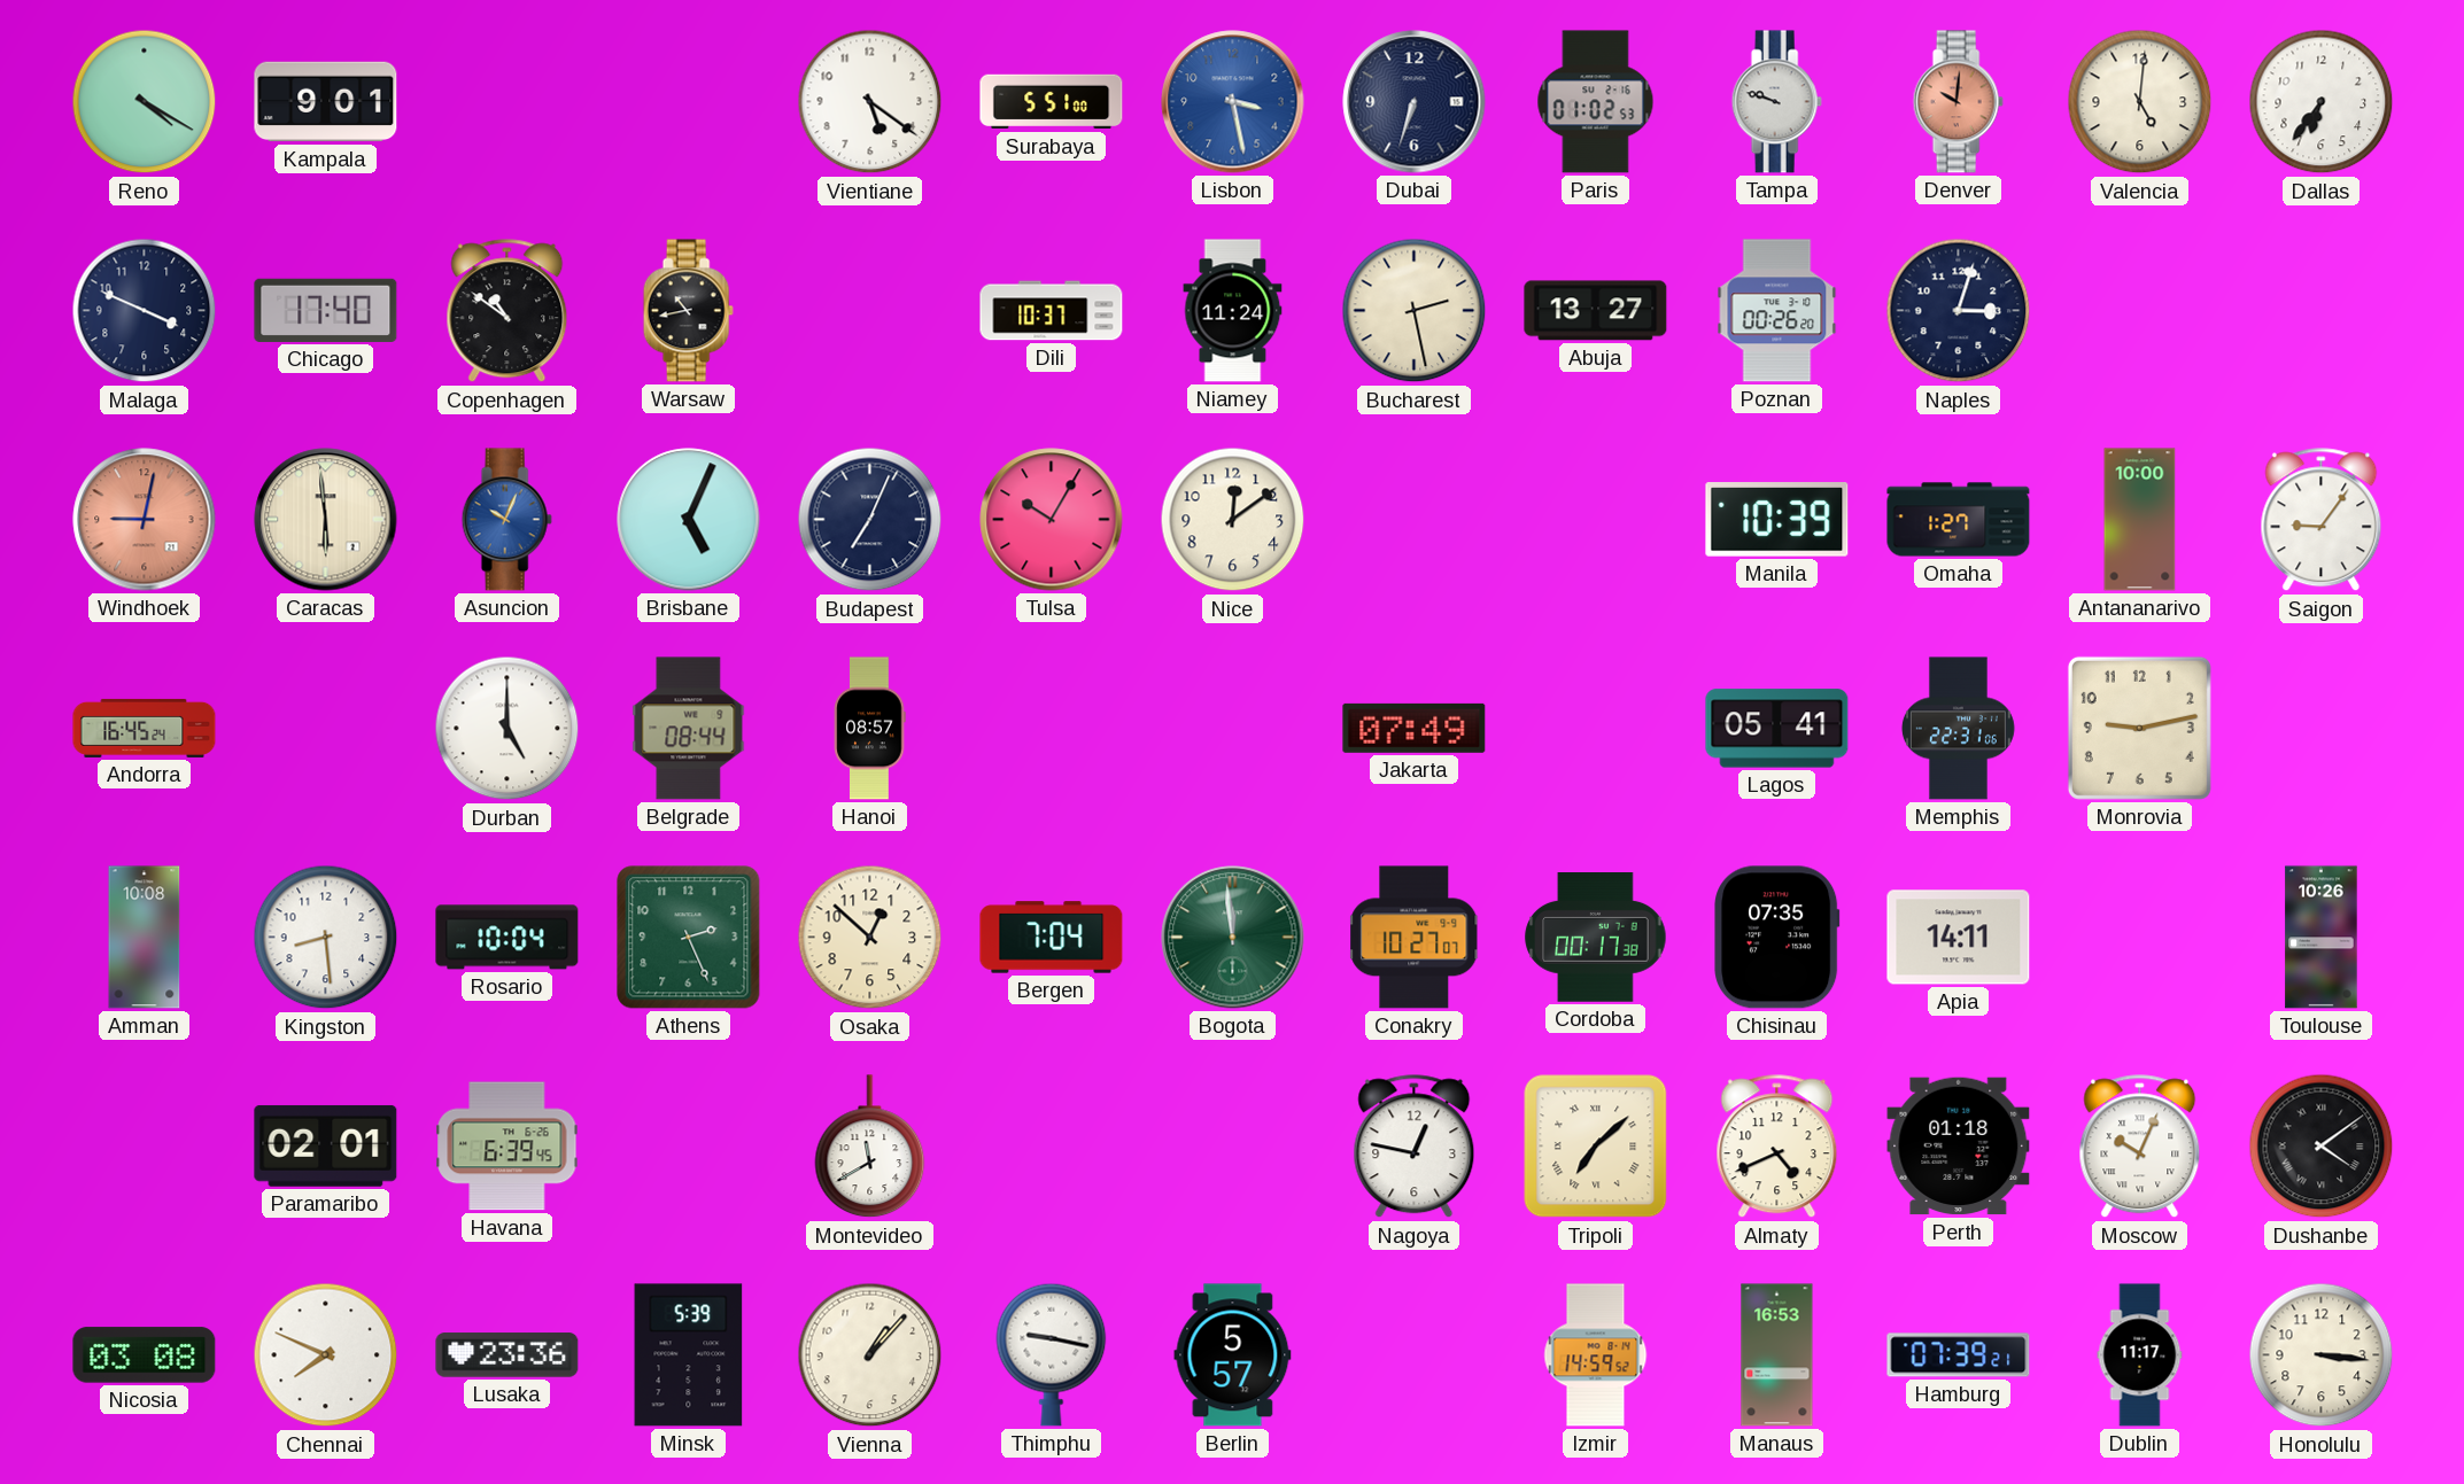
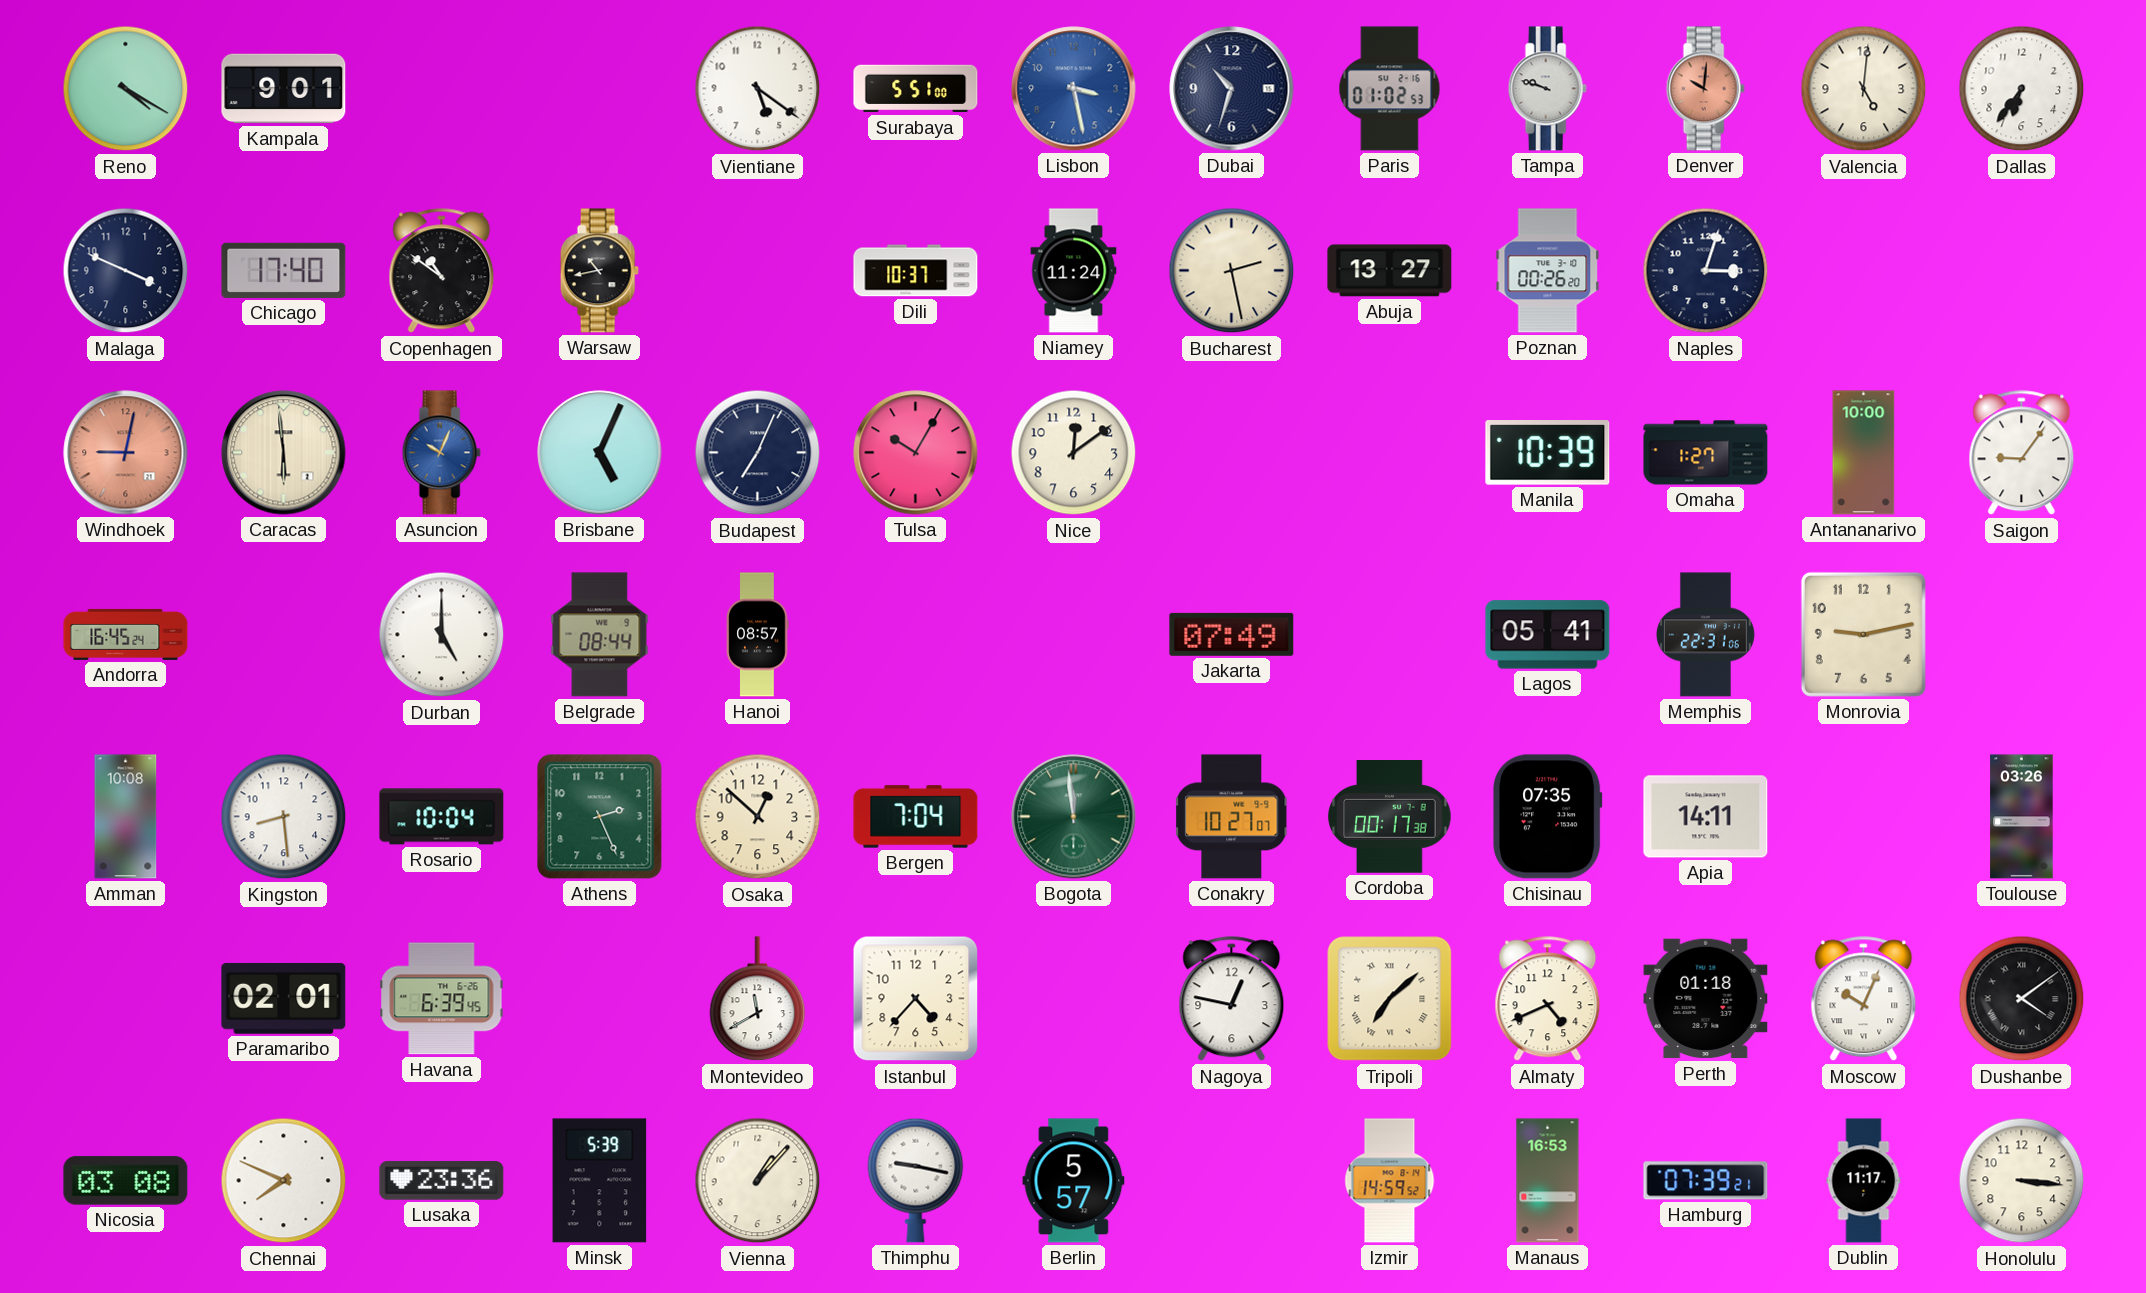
Dubai: 6:33 -> 10:33
Toulouse: 10:26 -> 03:26
Istanbul: none -> 4:37
